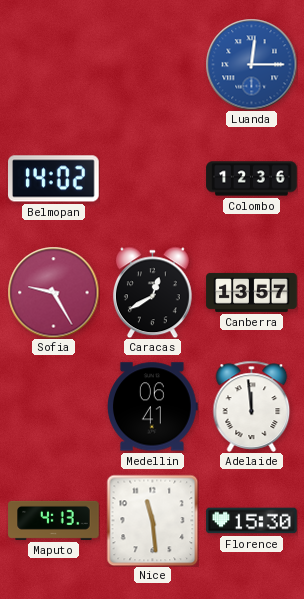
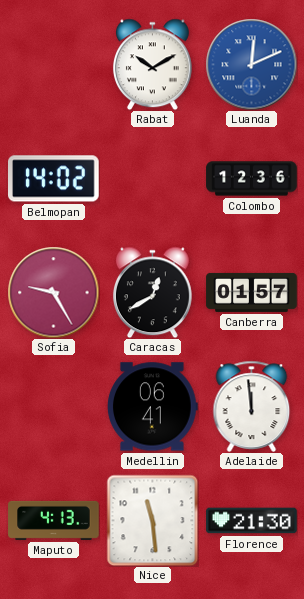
Rabat: none -> 10:10
Luanda: 12:15 -> 12:11
Canberra: 13:57 -> 01:57
Florence: 15:30 -> 21:30
